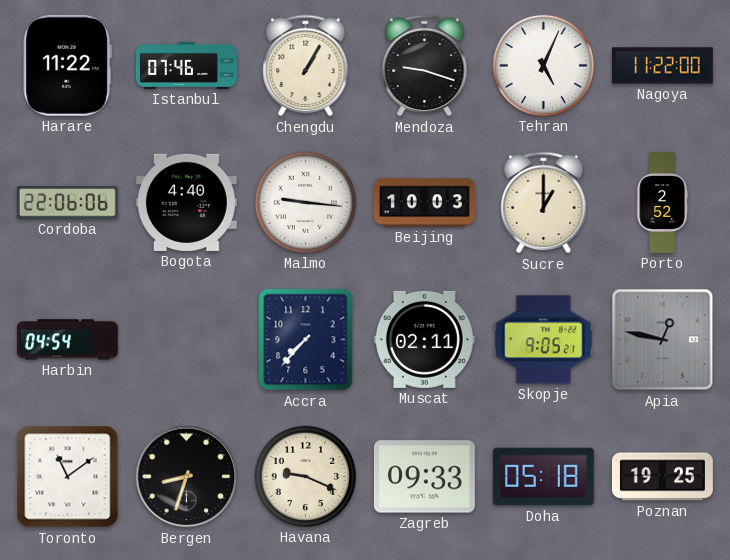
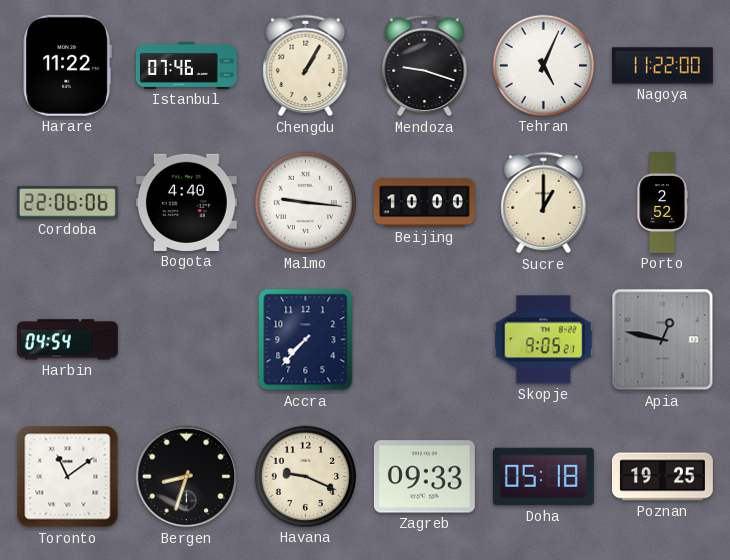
Beijing: 10:03 -> 10:00
Muscat: 02:11 -> none
